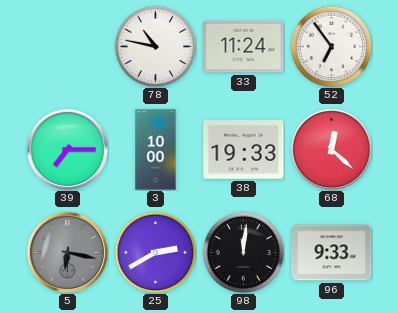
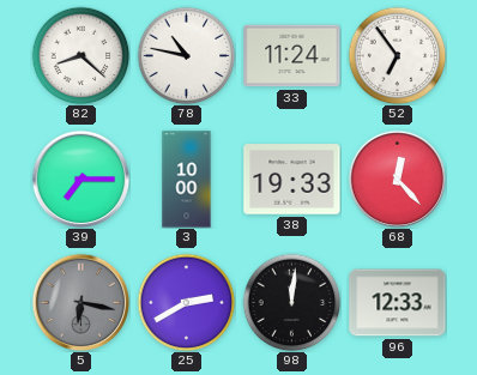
82: none -> 8:22
68: 12:22 -> 12:23
96: 9:33 -> 12:33
